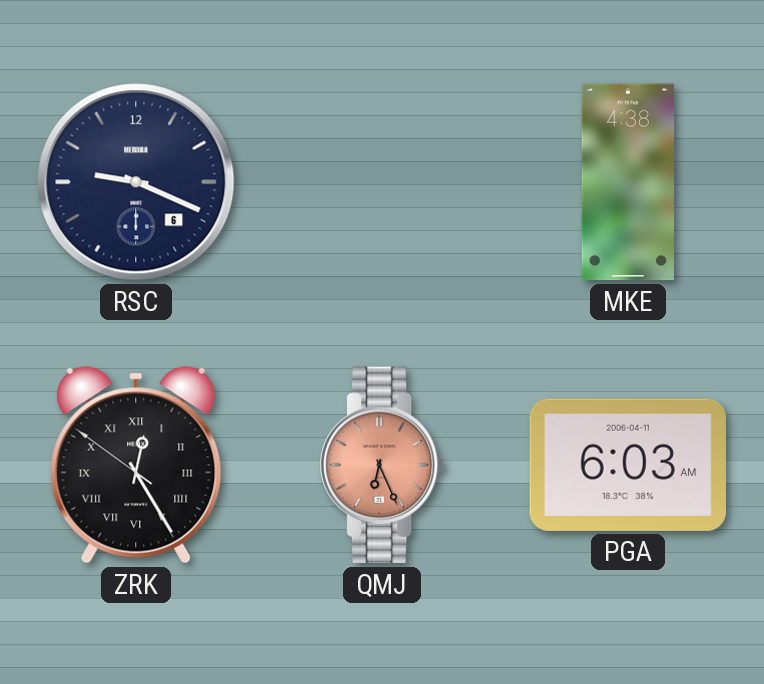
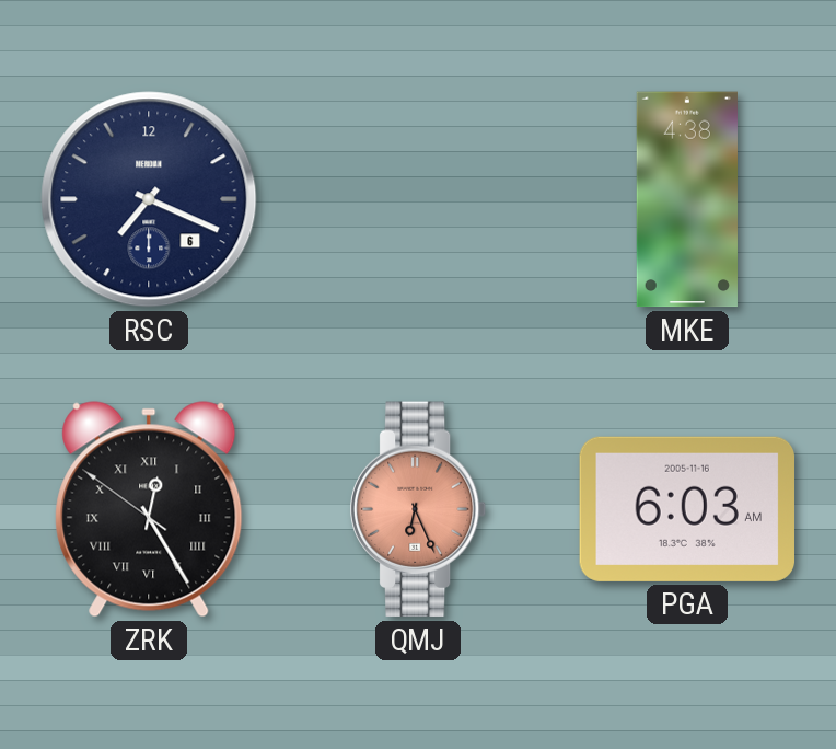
RSC: 9:19 -> 7:19
PGA date: 2006-04-11 -> 2005-11-16
